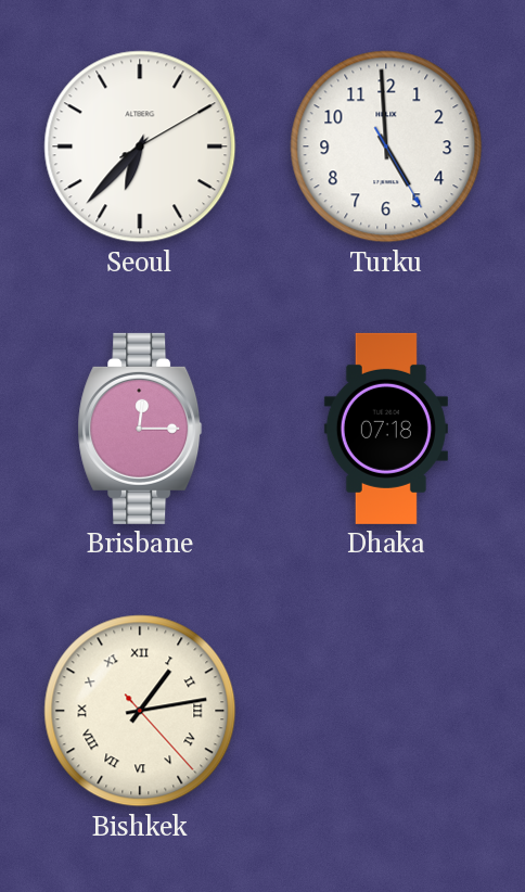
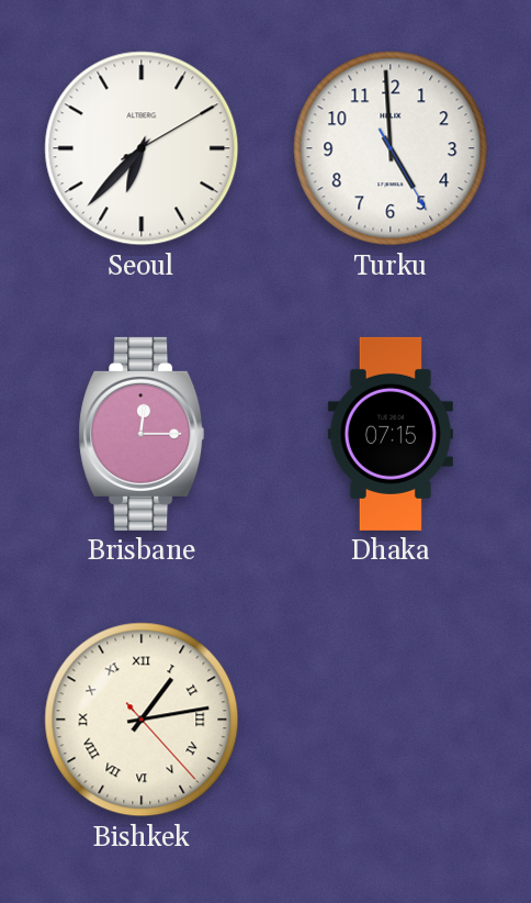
Dhaka: 07:18 -> 07:15
